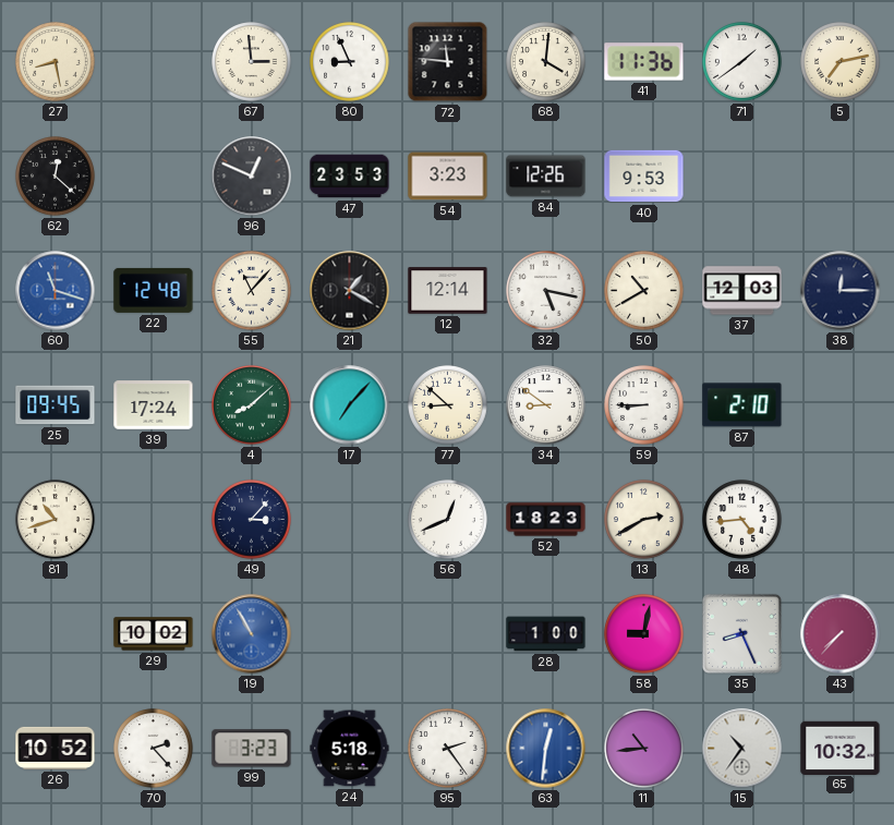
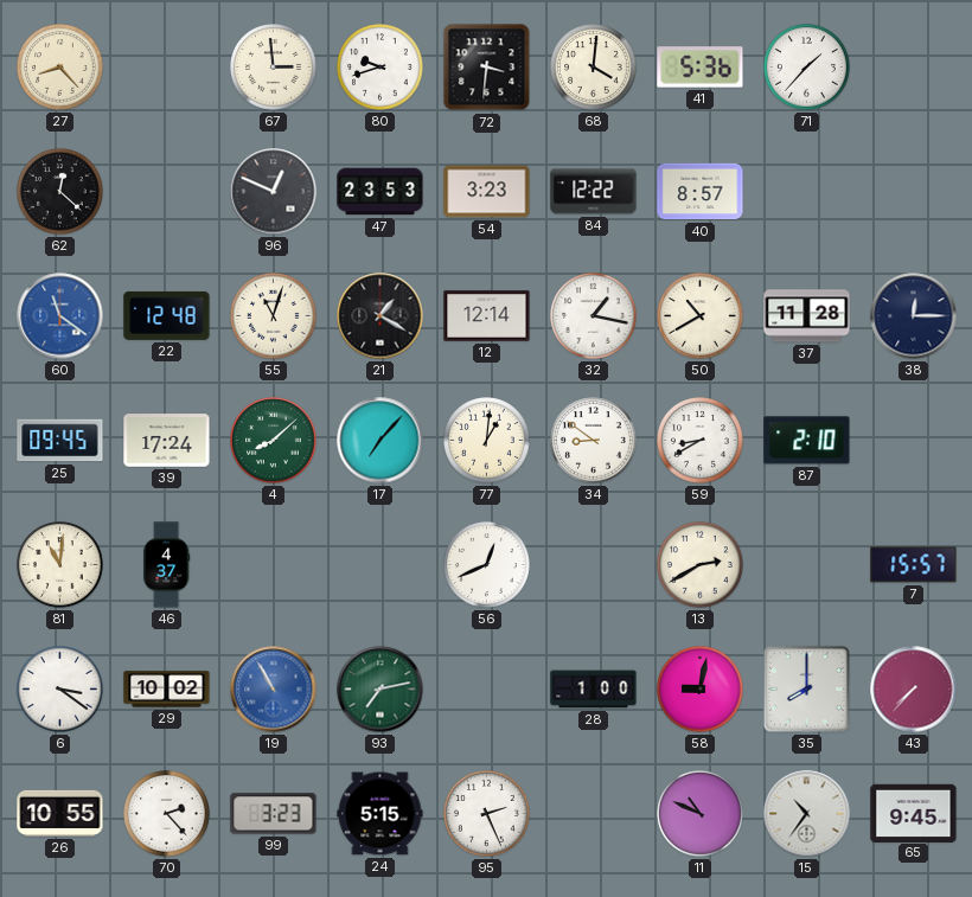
27: 8:28 -> 8:23
80: 8:56 -> 9:42
72: 11:46 -> 3:31
41: 11:36 -> 5:36
71: 1:39 -> 1:37
5: 7:13 -> none
84: 12:26 -> 12:22
40: 9:53 -> 8:57
60: 11:18 -> 11:21
55: 11:07 -> 11:03
32: 5:17 -> 1:17
37: 12:03 -> 11:28
77: 8:52 -> 1:01
59: 8:45 -> 8:40
81: 10:42 -> 11:01
46: none -> 4:37
49: 3:07 -> none
52: 18:23 -> none
48: 4:44 -> none
7: none -> 15:57
6: none -> 3:21
93: none -> 7:13
35: 8:26 -> 8:00
26: 10:52 -> 10:55
24: 5:18 -> 5:15
95: 2:24 -> 2:26
63: 12:31 -> none
11: 10:44 -> 10:49
65: 10:32 -> 9:45
